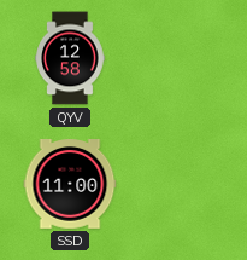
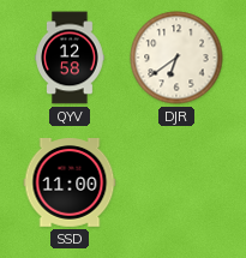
DJR: none -> 6:39
